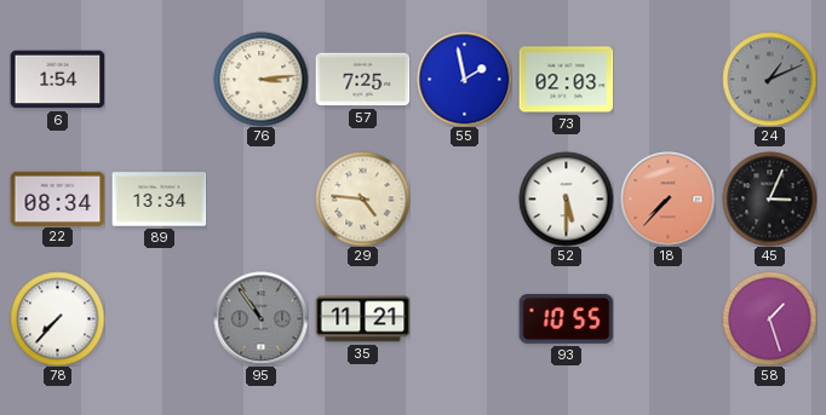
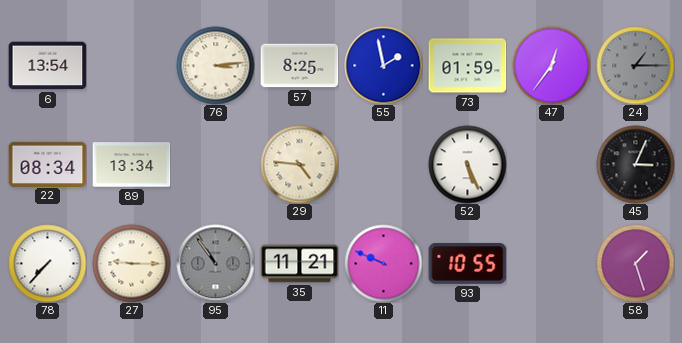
6: 1:54 -> 13:54
57: 7:25 -> 8:25
73: 02:03 -> 01:59
47: none -> 12:36
24: 1:11 -> 1:15
52: 5:30 -> 5:26
18: 7:37 -> none
27: none -> 9:15
11: none -> 9:49
